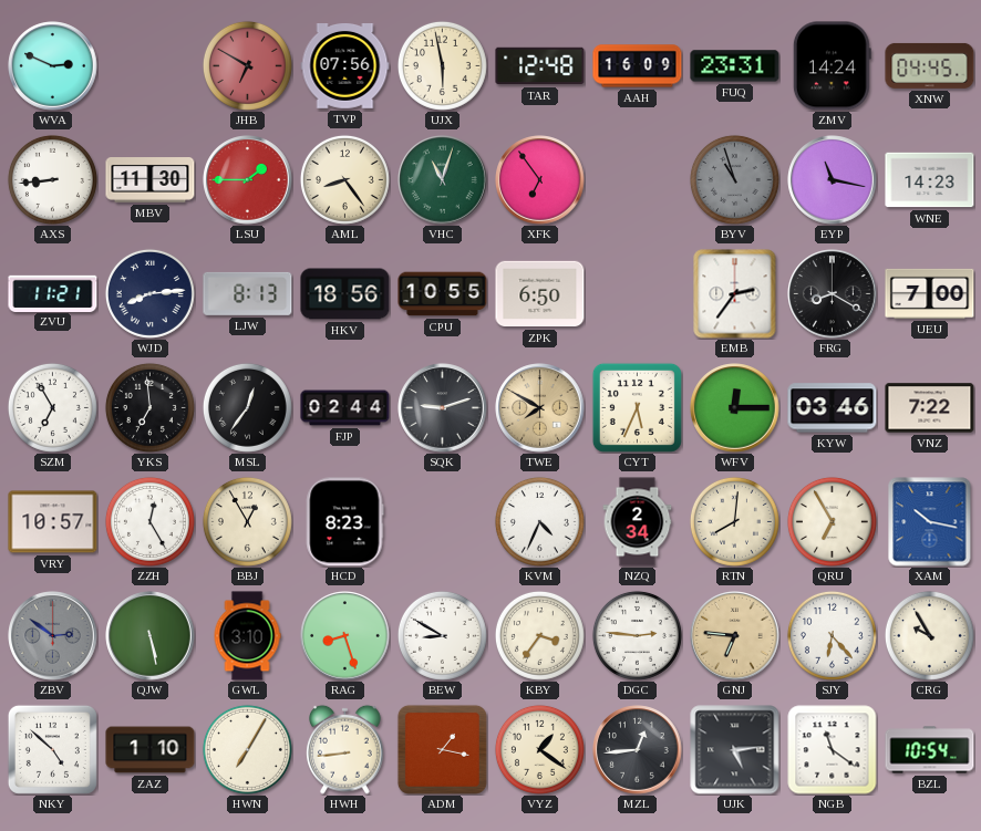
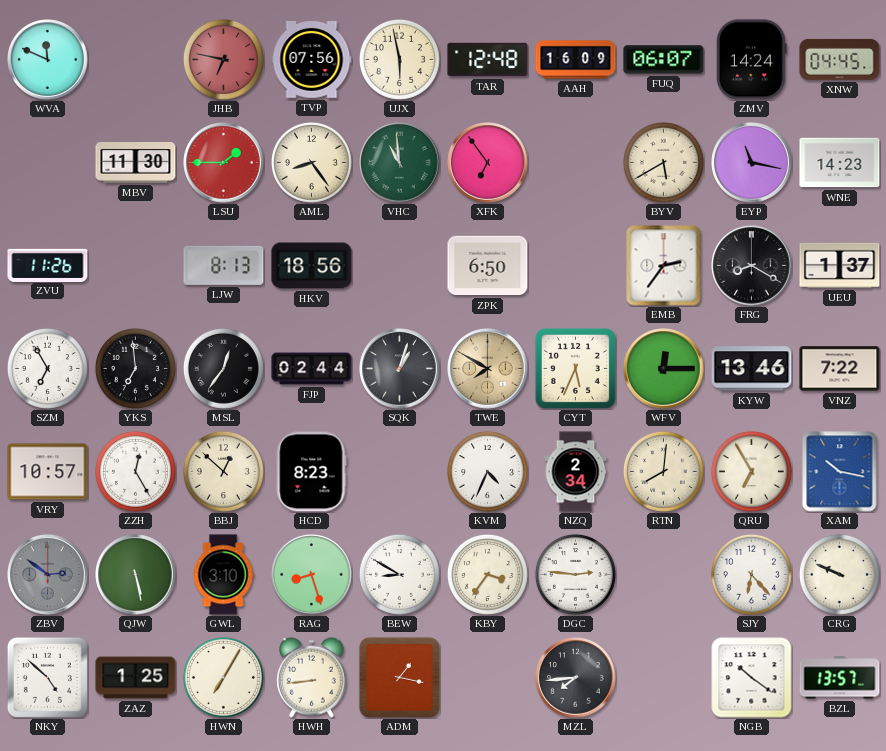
WVA: 2:49 -> 11:49
JHB: 6:50 -> 6:47
FUQ: 23:31 -> 06:07
AXS: 8:44 -> none
VHC: 11:03 -> 10:59
BYV: 10:57 -> 5:40
BYV dial: grey -> cream
ZVU: 11:21 -> 11:26
WJD: 8:14 -> none
CPU: 10:55 -> none
UEU: 7:00 -> 1:37
SQK: 9:12 -> 1:03
KYW: 03:46 -> 13:46
BBJ: 12:55 -> 12:52
GNJ: 6:46 -> none
CRG: 9:55 -> 9:49
ZAZ: 1:10 -> 1:25
VYZ: 1:21 -> none
MZL: 12:44 -> 7:44
UJK: 5:14 -> none
NGB: 11:21 -> 10:21
BZL: 10:54 -> 13:57
